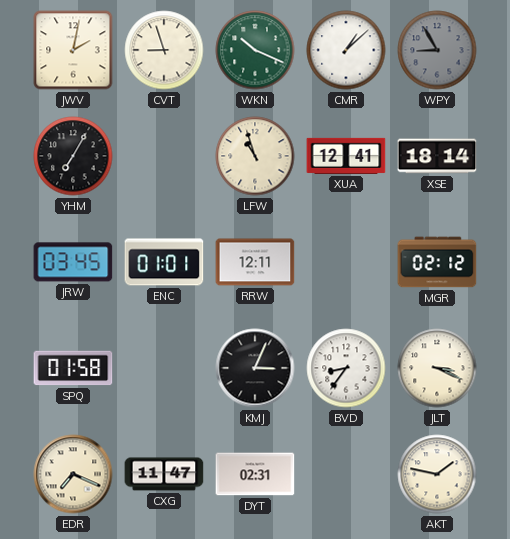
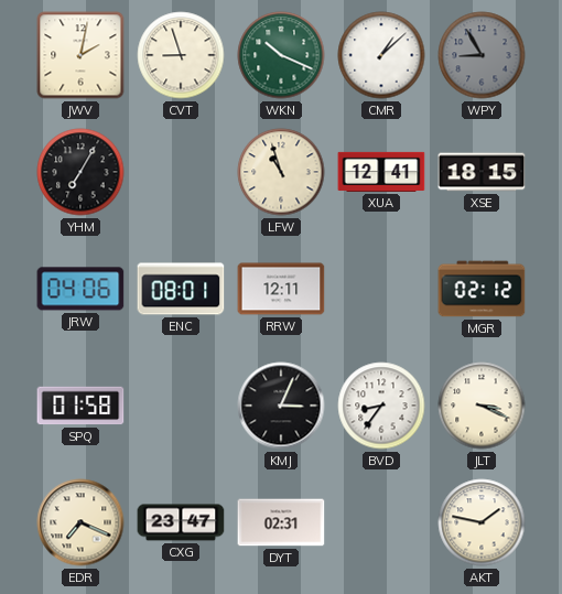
XSE: 18:14 -> 18:15
JRW: 03:45 -> 04:06
ENC: 01:01 -> 08:01
CXG: 11:47 -> 23:47
